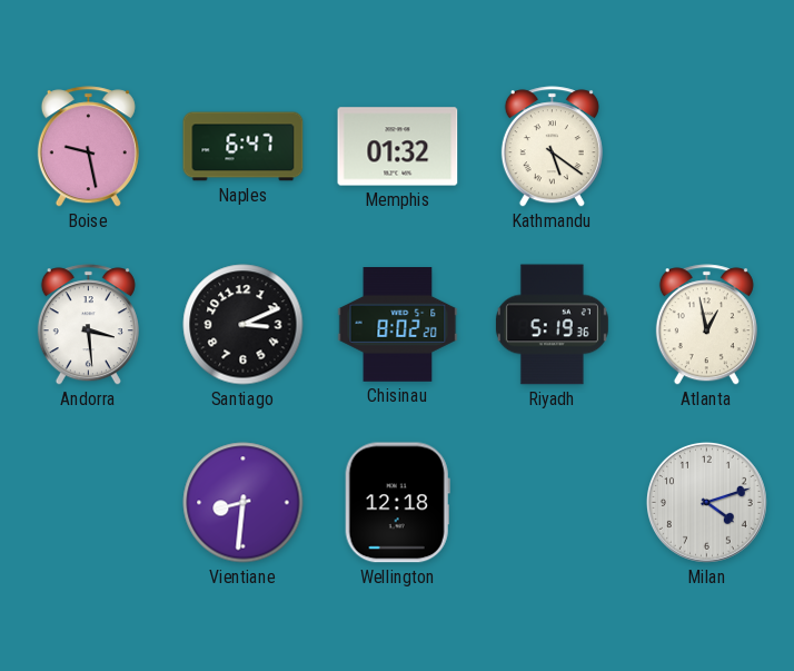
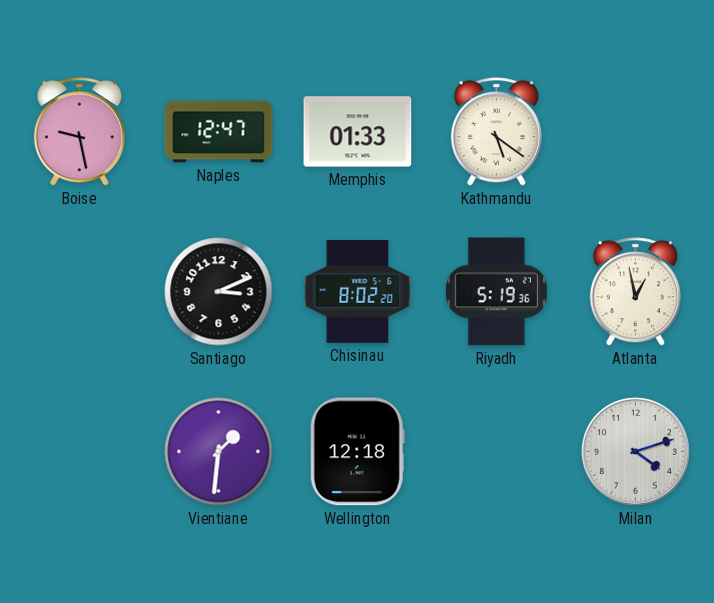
Naples: 6:47 -> 12:47
Memphis: 01:32 -> 01:33
Andorra: 3:29 -> none
Vientiane: 8:31 -> 1:31
